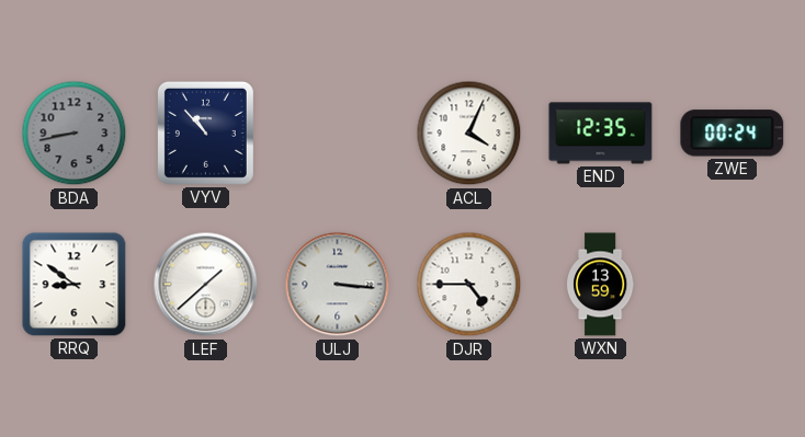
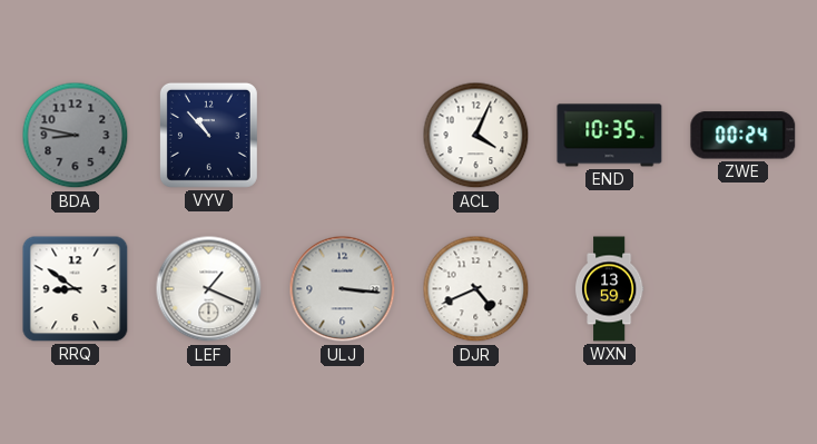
BDA: 8:43 -> 8:47
END: 12:35 -> 10:35
LEF: 1:38 -> 1:19
DJR: 4:45 -> 4:41
